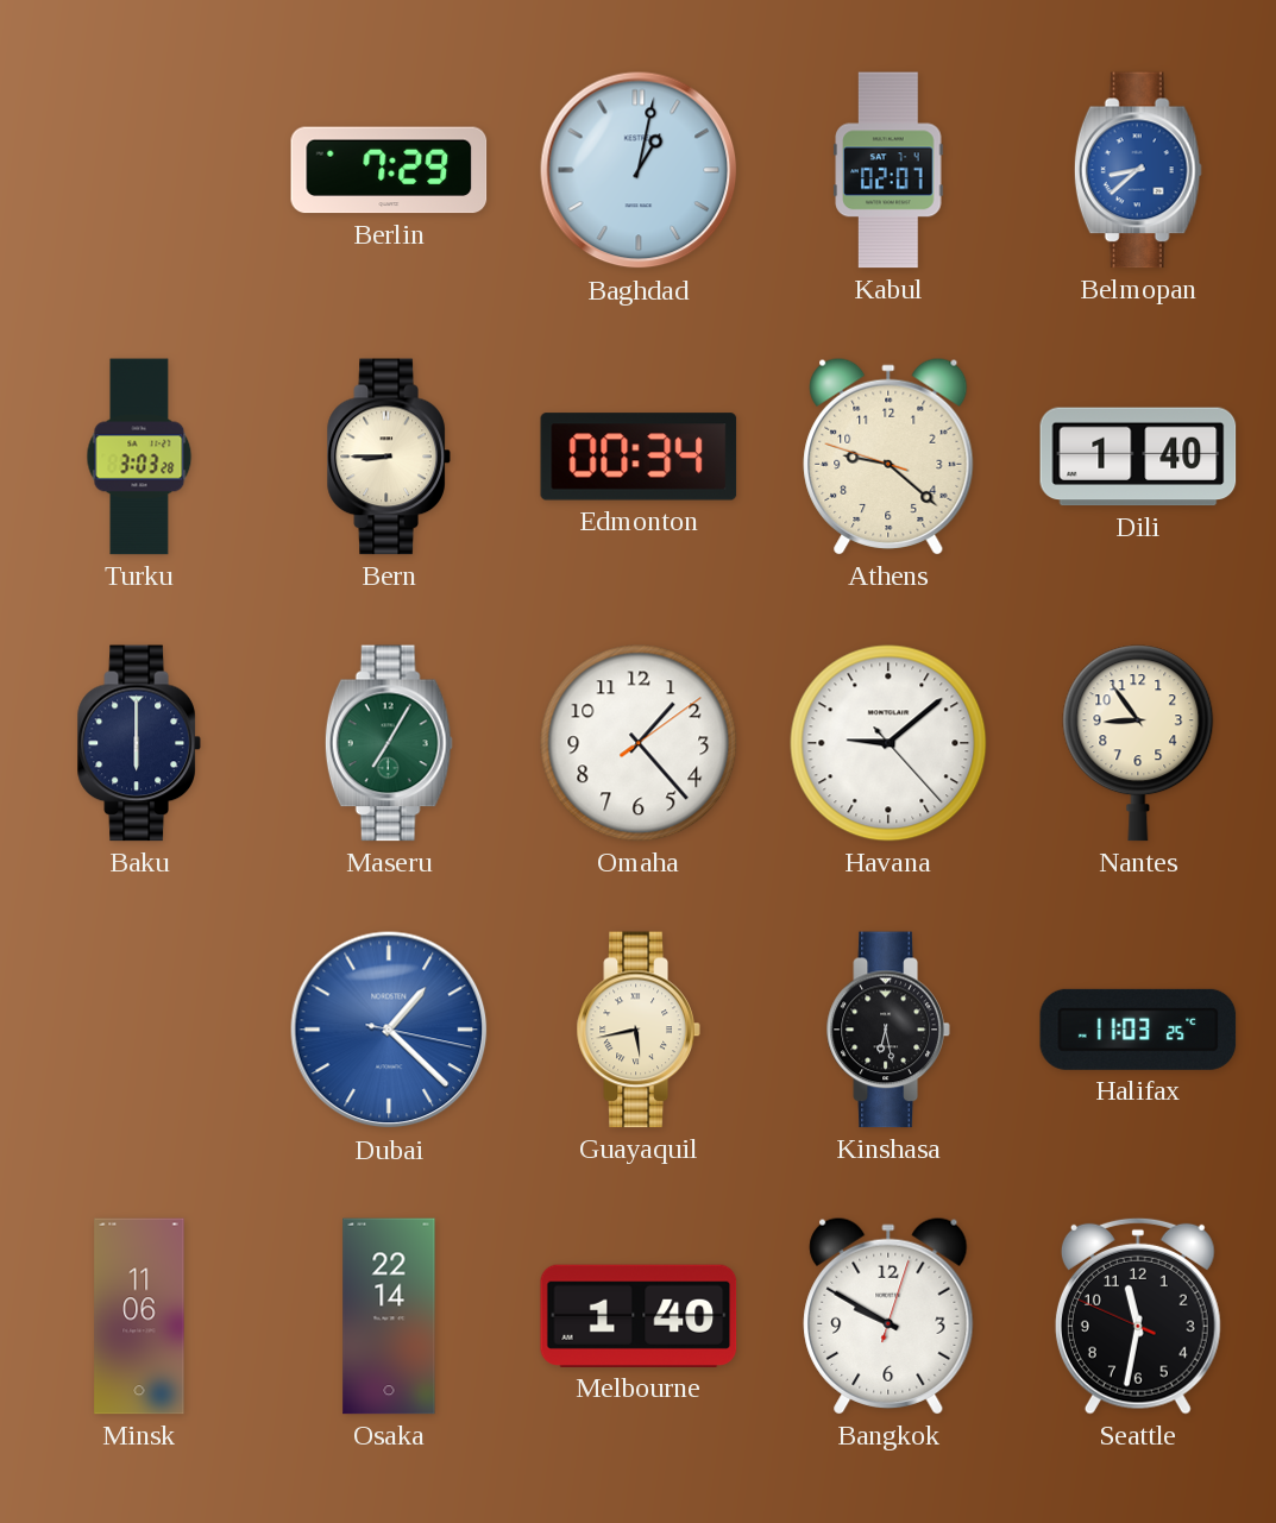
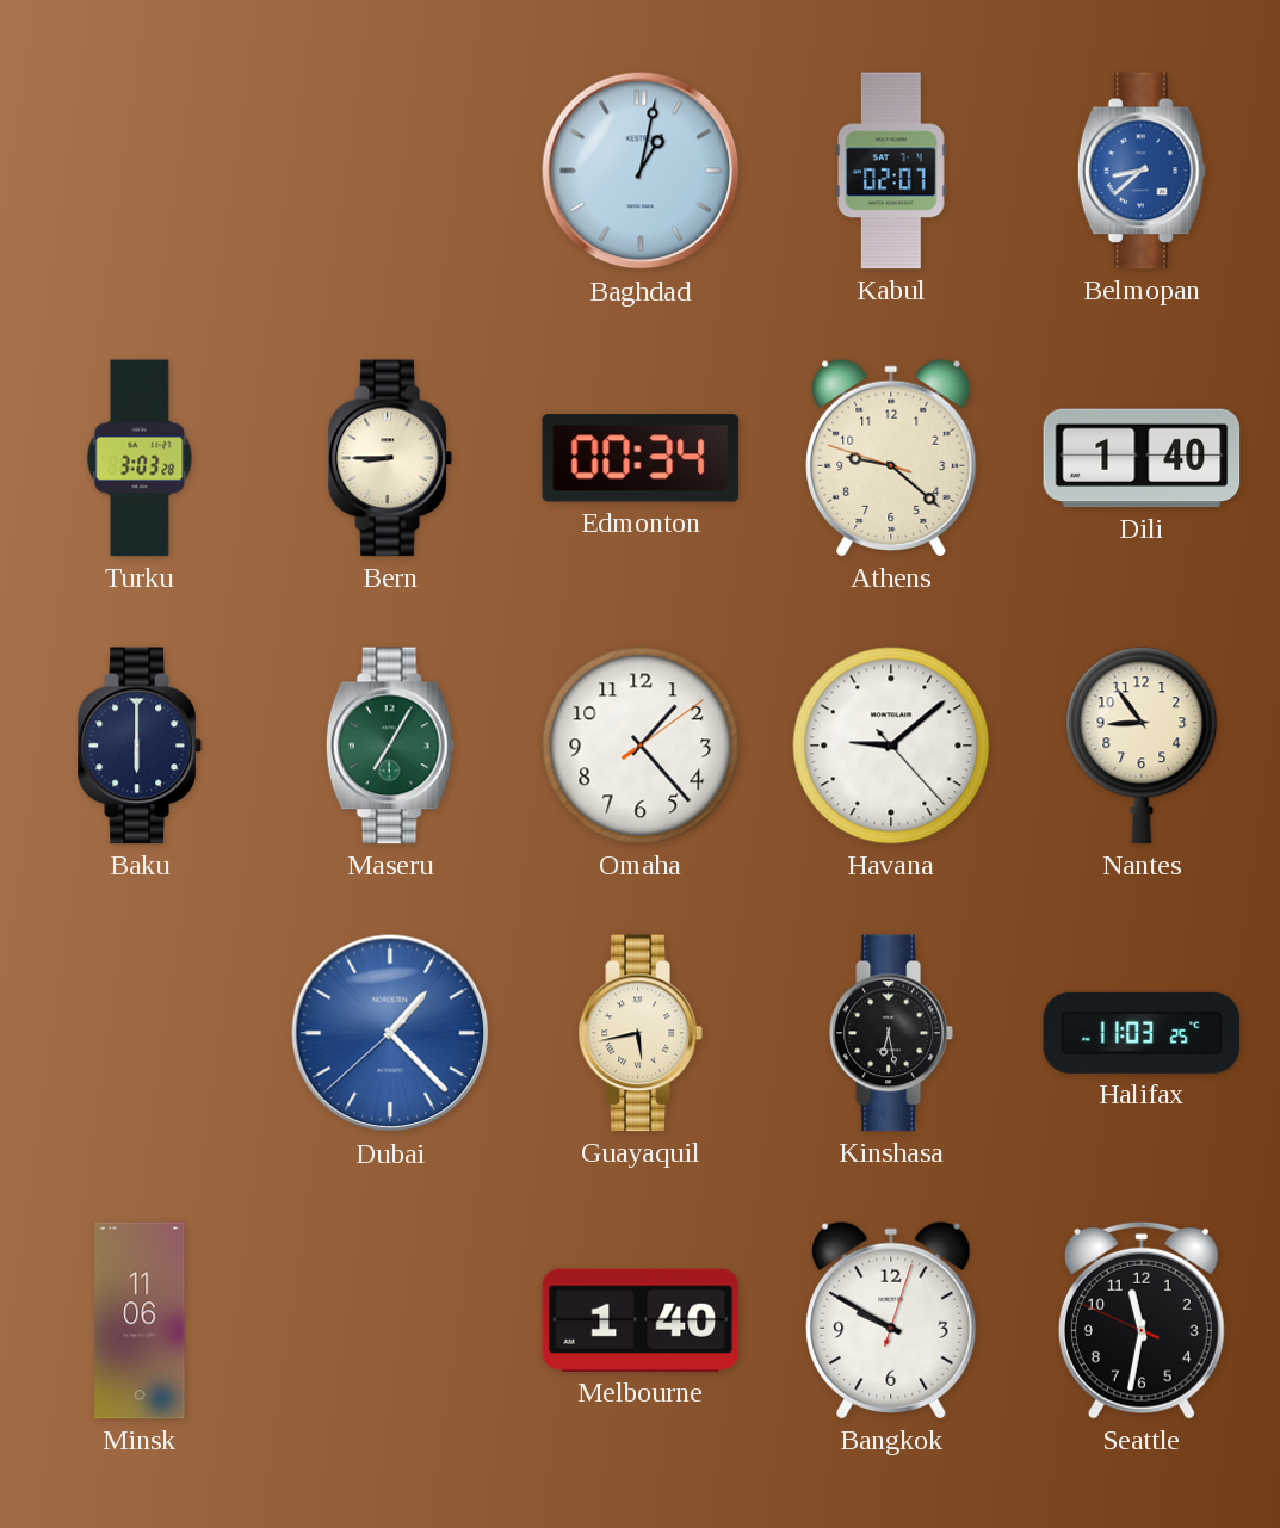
Berlin: 7:29 -> none
Dubai: 1:22:17 -> 1:22:38
Osaka: 22:14 -> none
